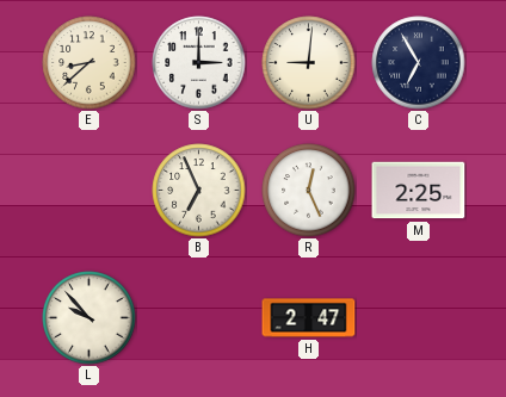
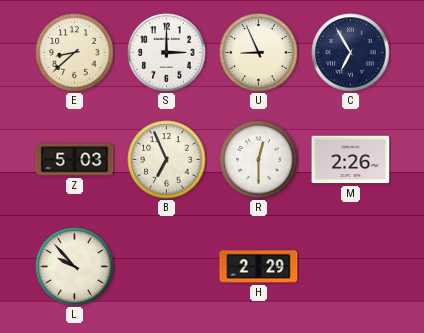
U: 9:01 -> 8:56
Z: none -> 5:03
R: 12:26 -> 12:30
M: 2:25 -> 2:26
H: 2:47 -> 2:29
